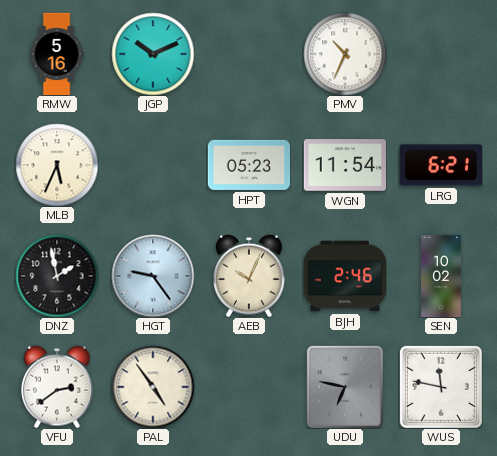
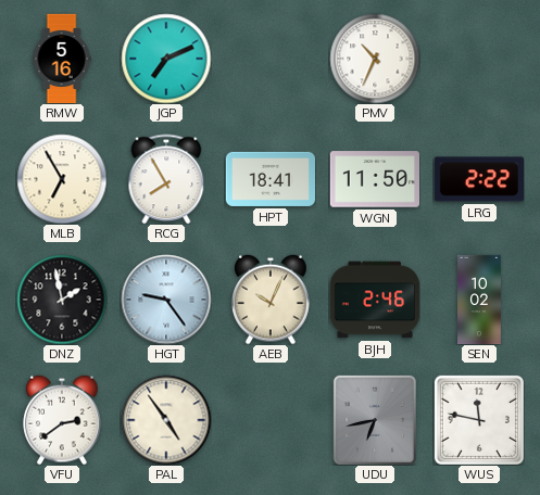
JGP: 10:11 -> 7:11
MLB: 5:34 -> 6:55
RCG: none -> 7:55
HPT: 05:23 -> 18:41
WGN: 11:54 -> 11:50
LRG: 6:21 -> 2:22
UDU: 6:47 -> 6:43
